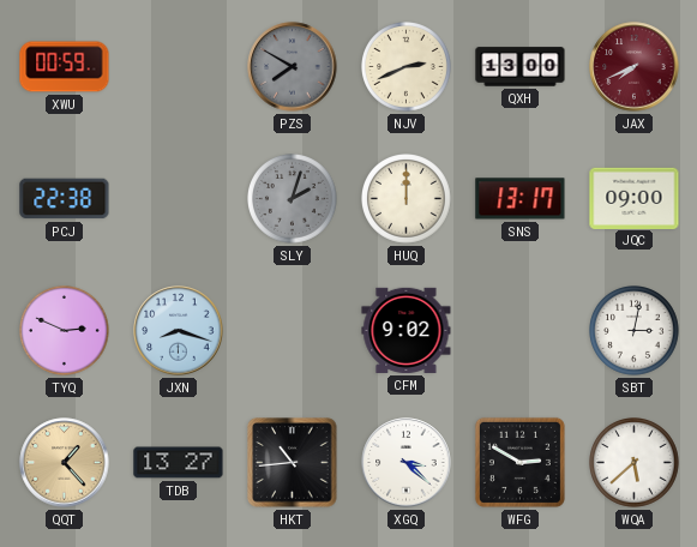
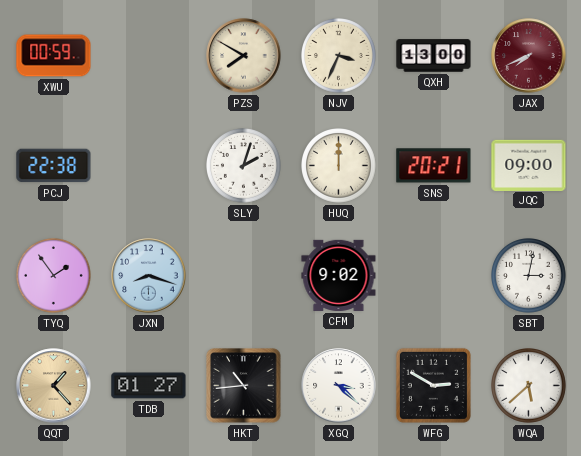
PZS dial: grey -> cream
NJV: 2:41 -> 3:34
SLY dial: grey -> white
SNS: 13:17 -> 20:21
TYQ: 2:49 -> 1:54
TDB: 13:27 -> 01:27
